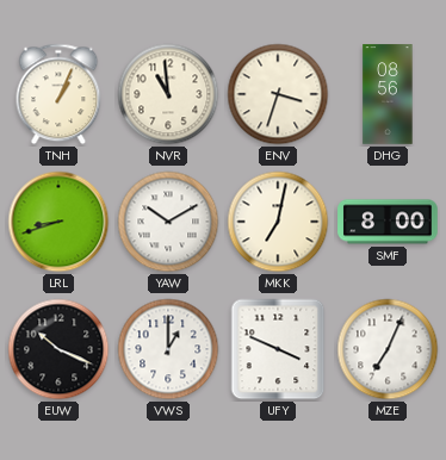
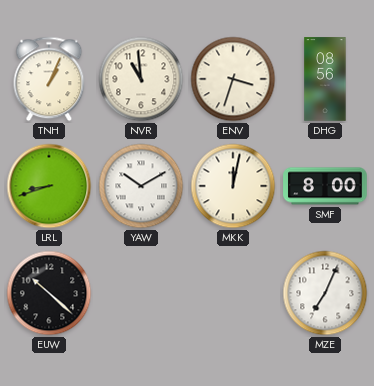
MKK: 7:02 -> 12:02
EUW: 10:19 -> 10:22
VWS: 1:00 -> none
UFY: 3:49 -> none
